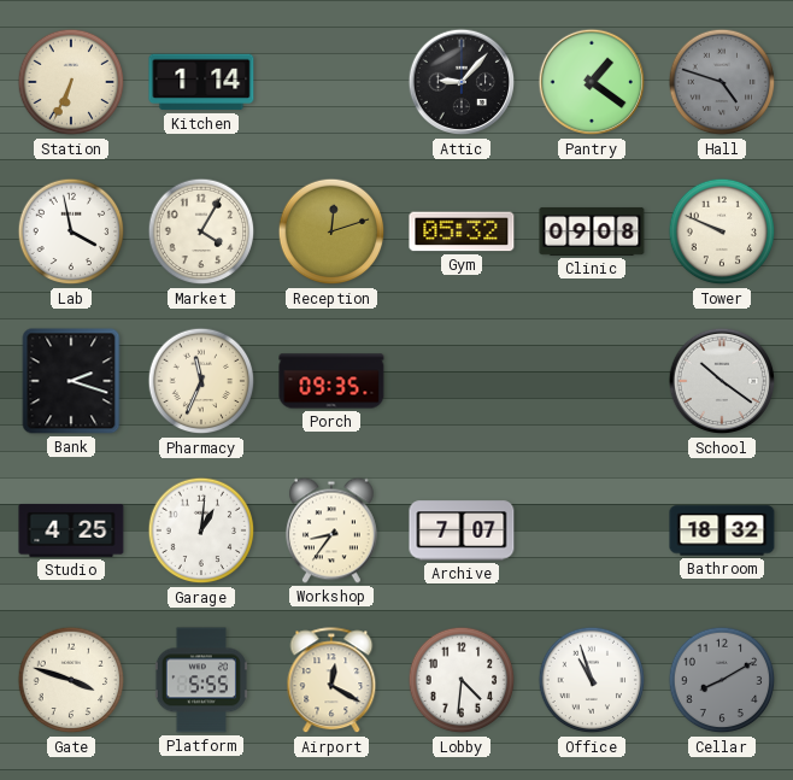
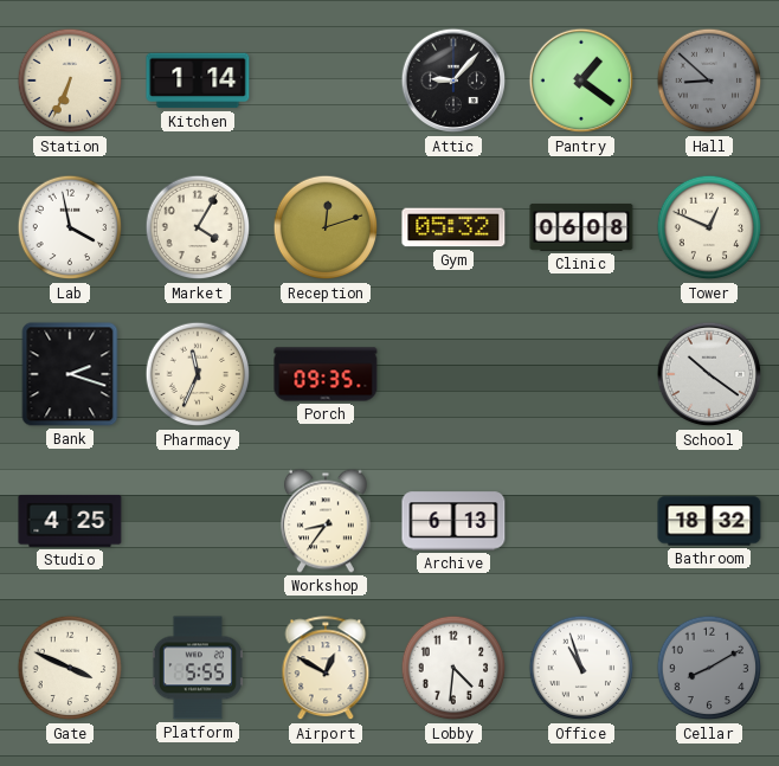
Hall: 4:48 -> 8:52
Clinic: 09:08 -> 06:08
Tower: 9:49 -> 12:49
Garage: 1:01 -> none
Archive: 7:07 -> 6:13
Gate: 3:48 -> 3:49
Airport: 12:20 -> 12:50
